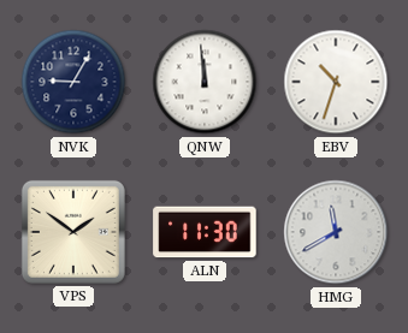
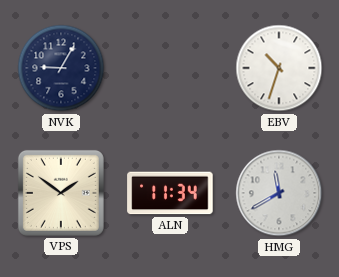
QNW: 11:59 -> none
ALN: 11:30 -> 11:34
